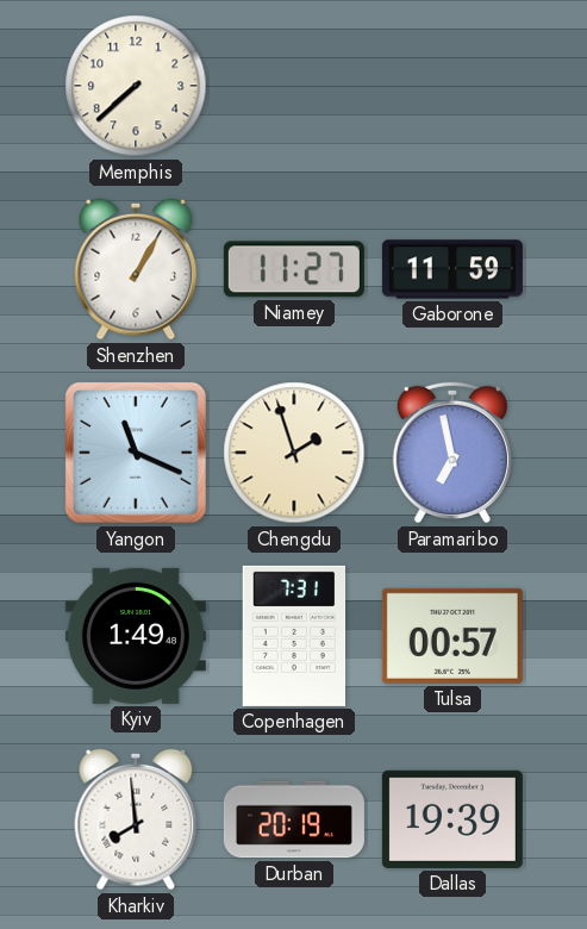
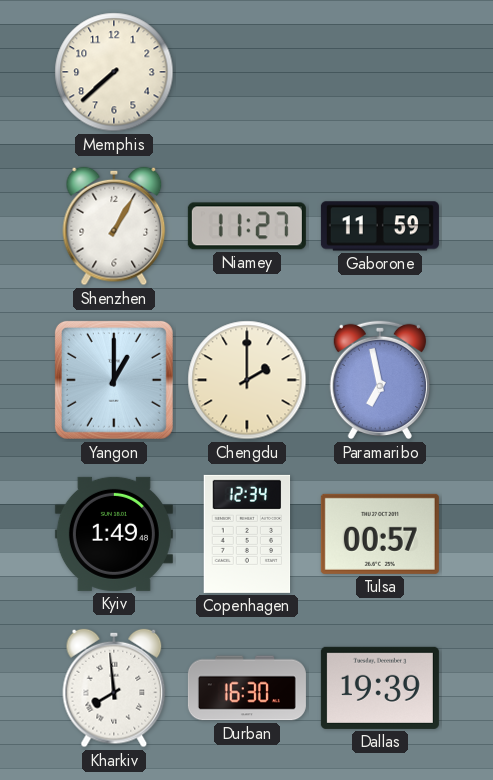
Yangon: 11:19 -> 1:00
Chengdu: 1:57 -> 2:00
Copenhagen: 7:31 -> 12:34
Durban: 20:19 -> 16:30
